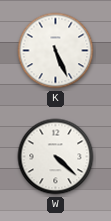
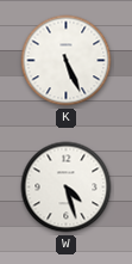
W: 4:22 -> 4:27
